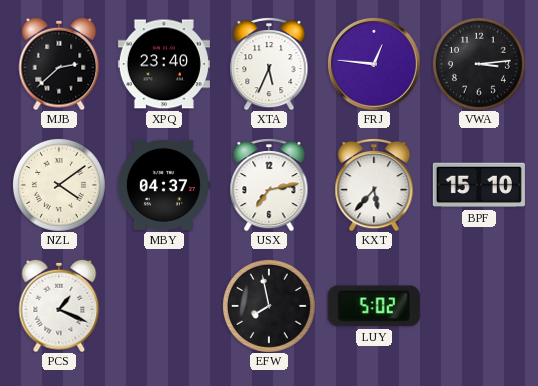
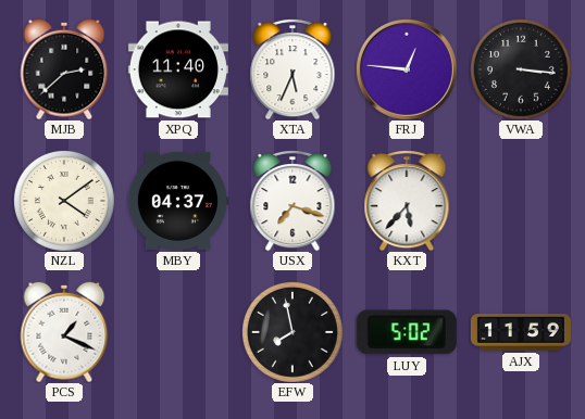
XPQ: 23:40 -> 11:40
VWA: 3:14 -> 3:16
USX: 7:13 -> 7:18
BPF: 15:10 -> none
AJX: none -> 11:59
